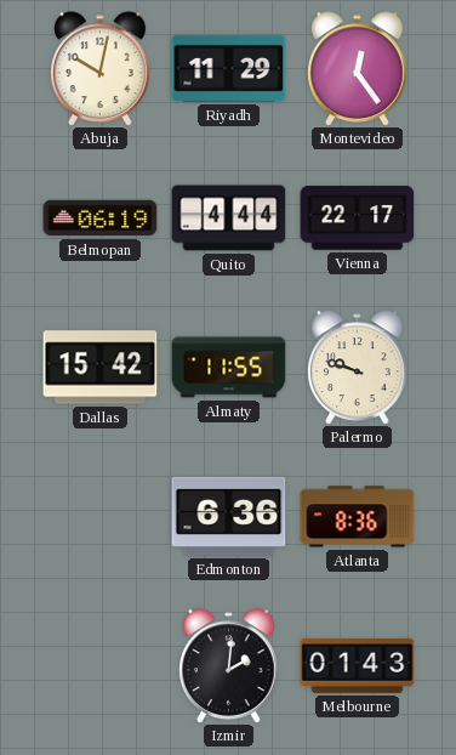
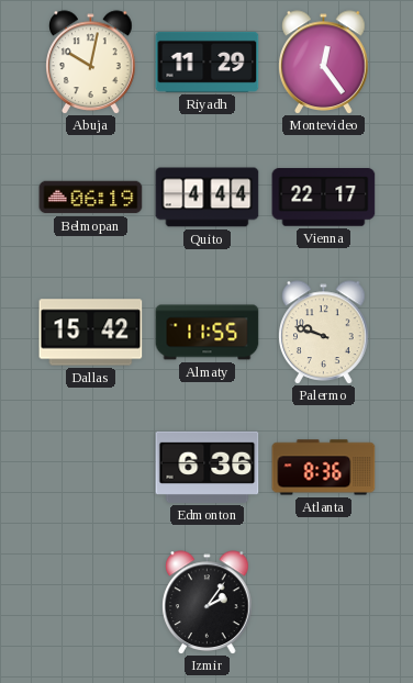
Izmir: 2:01 -> 2:06
Melbourne: 01:43 -> none
